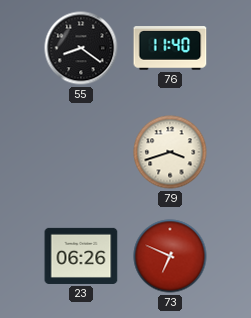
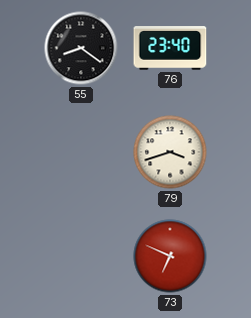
76: 11:40 -> 23:40
23: 06:26 -> none
